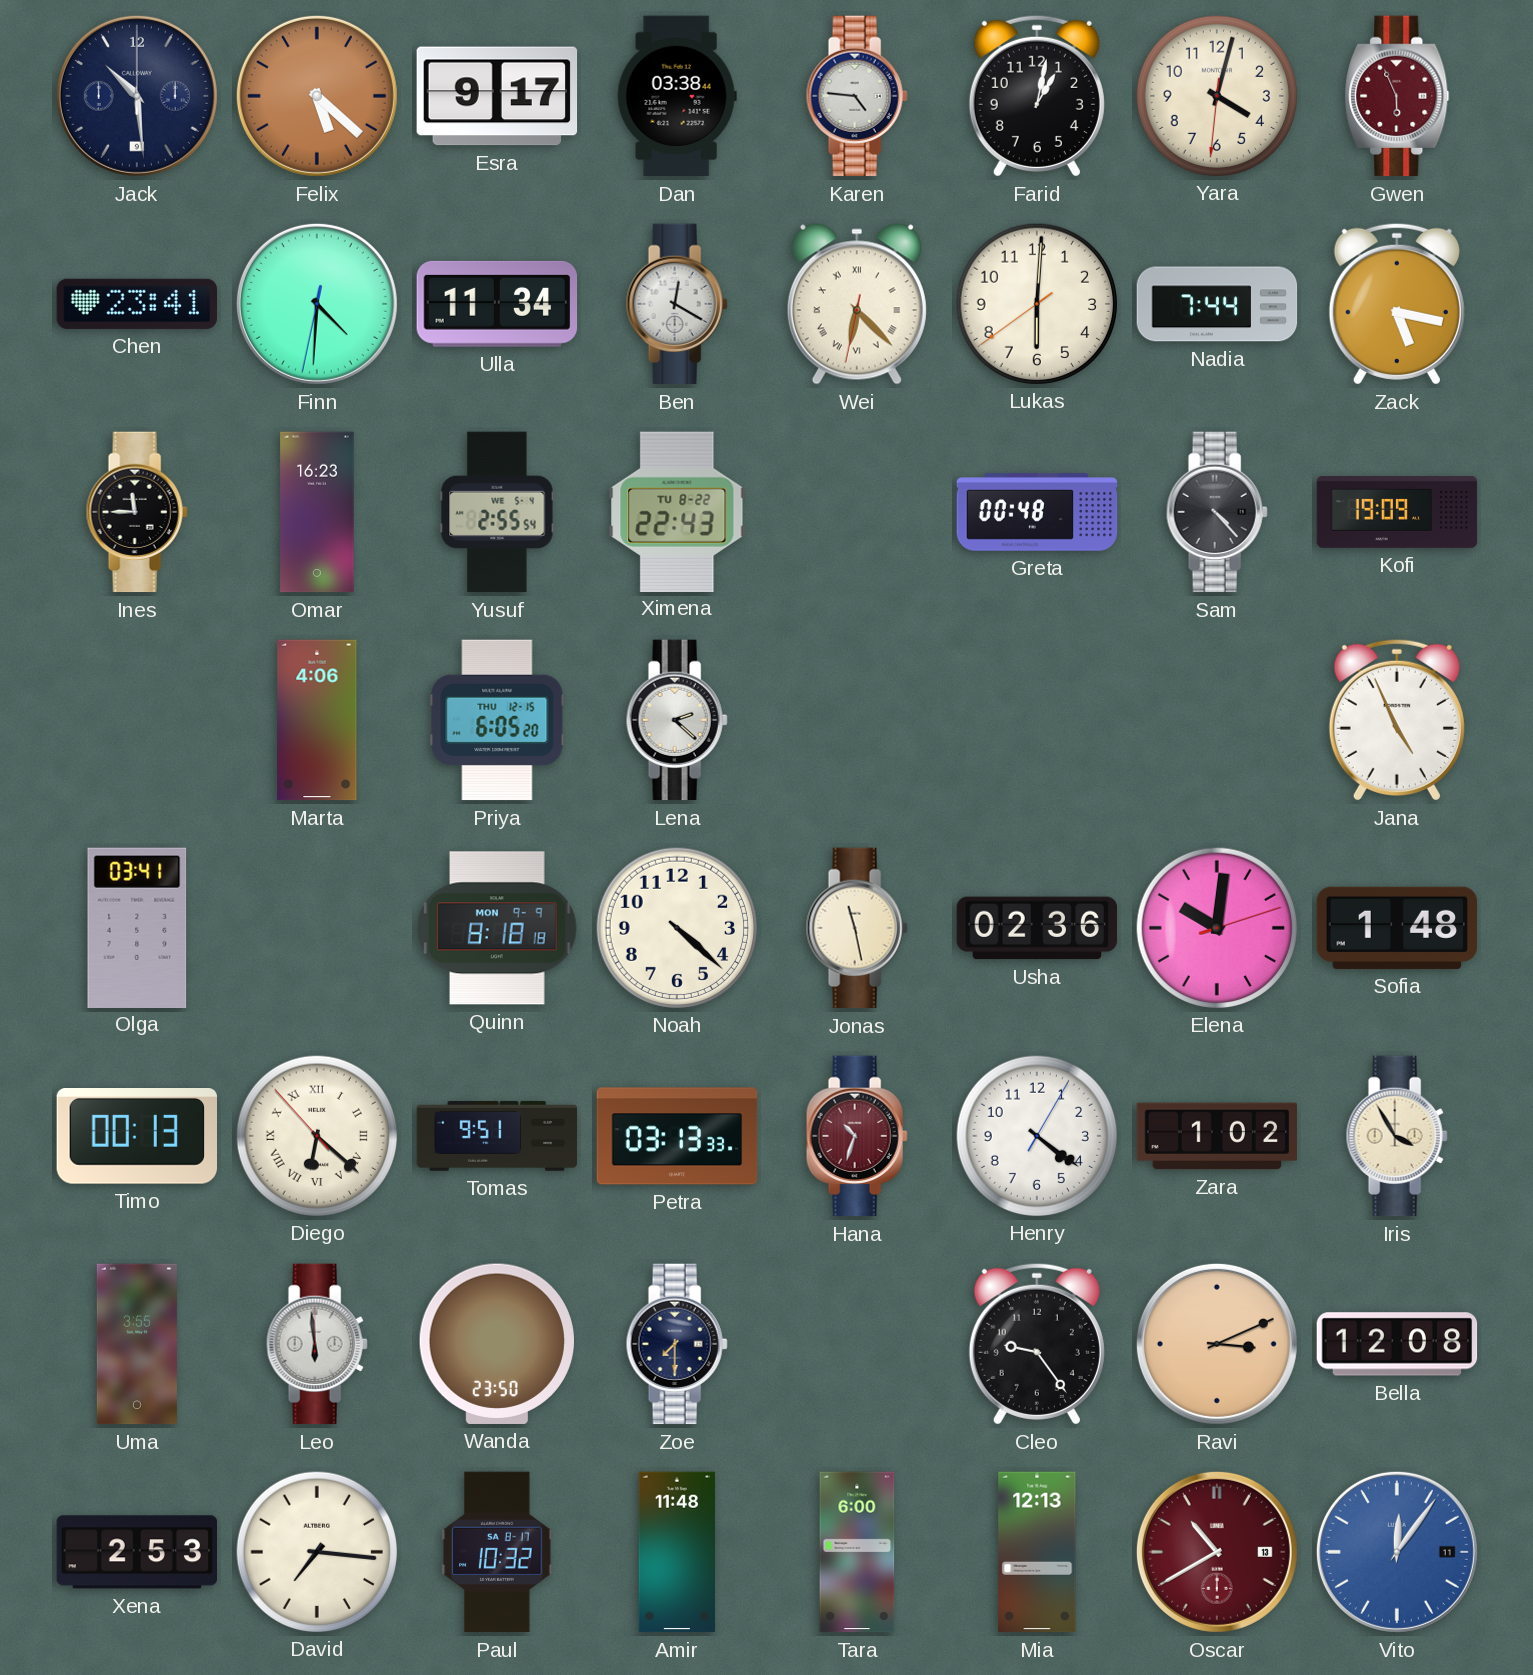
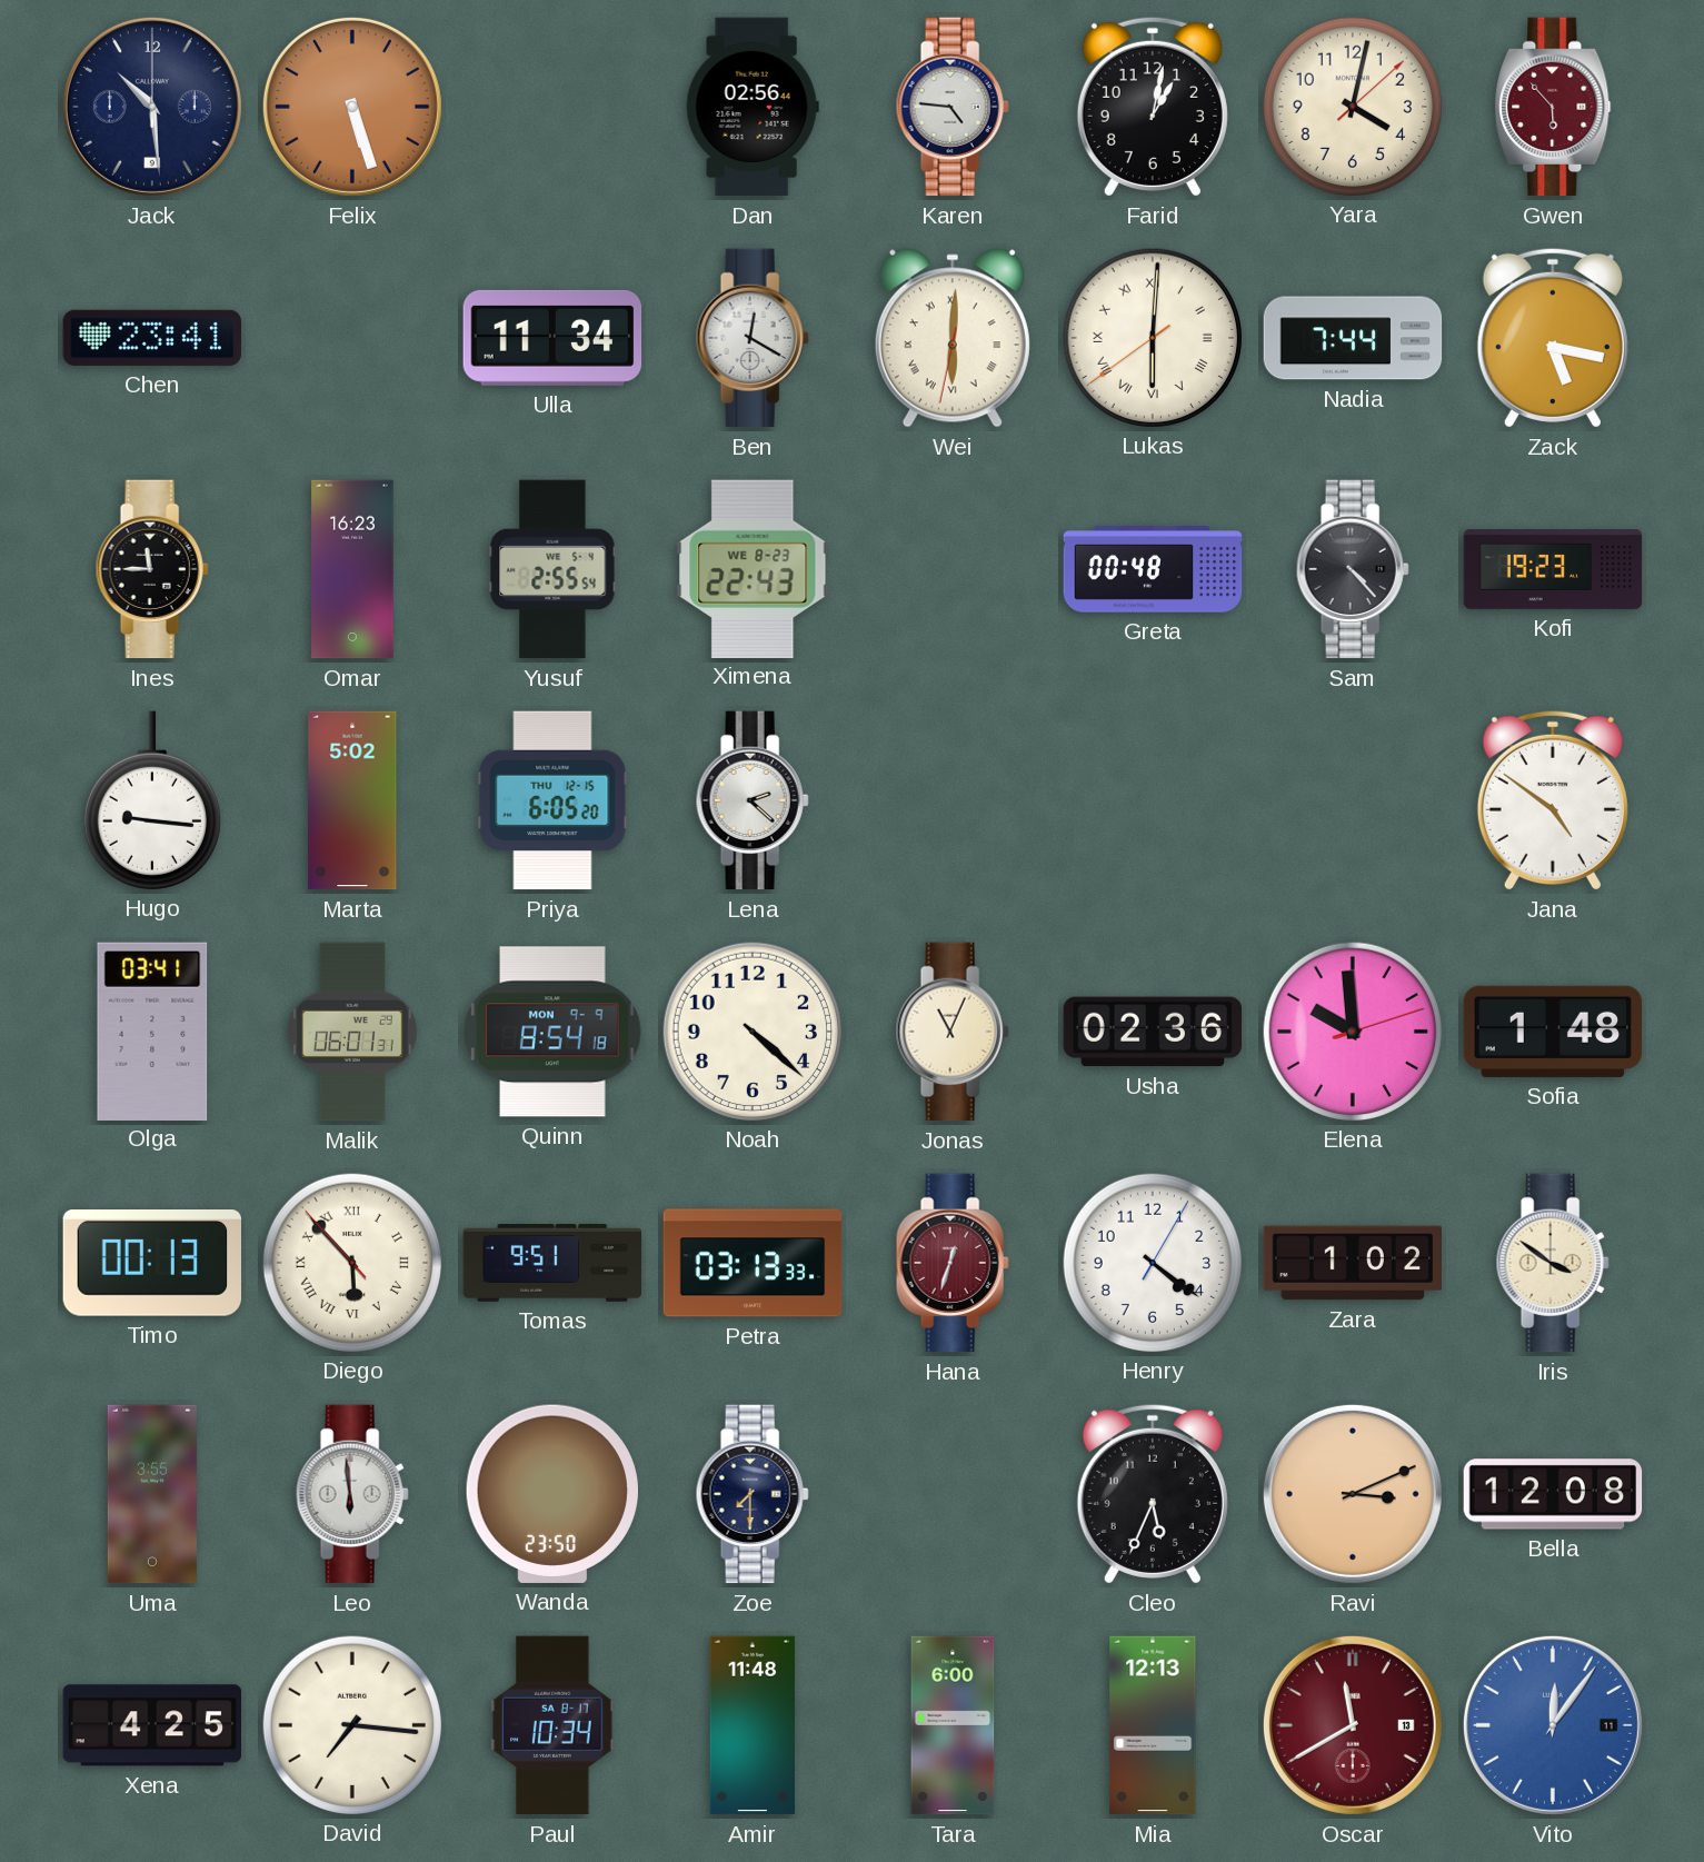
Felix: 5:22 -> 5:27
Esra: 9:17 -> none
Dan: 03:38 -> 02:56
Yara: 4:02:31 -> 4:02:08
Gwen: 5:56 -> 5:53
Finn: 4:30 -> none
Wei: 6:22 -> 6:00
Lukas numerals: Arabic -> Roman
Ximena date: TU 8-22 -> WE 8-23
Kofi: 19:09 -> 19:23
Hugo: none -> 9:16
Marta: 4:06 -> 5:02
Jana: 4:56 -> 4:51
Malik: none -> 06:01
Quinn: 8:18 -> 8:54
Jonas: 11:28 -> 11:04
Elena: 10:01 -> 9:59
Diego: 6:21 -> 5:52
Hana: 10:33 -> 12:33
Iris: 3:55 -> 3:51
Cleo: 9:24 -> 5:34
Xena: 2:53 -> 4:25
Paul: 10:32 -> 10:34
Oscar: 10:40 -> 11:40
